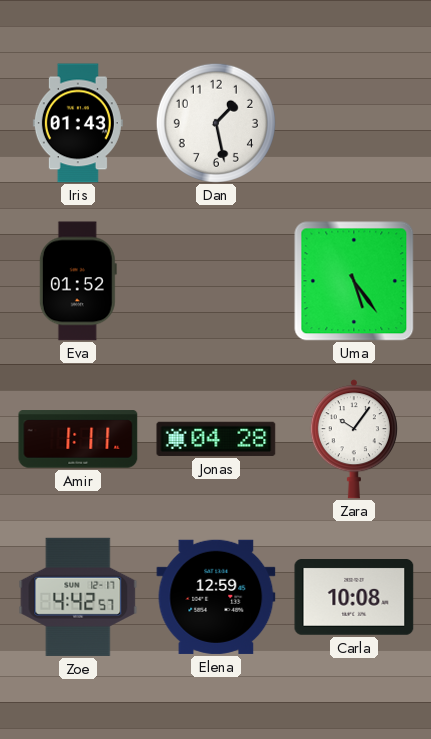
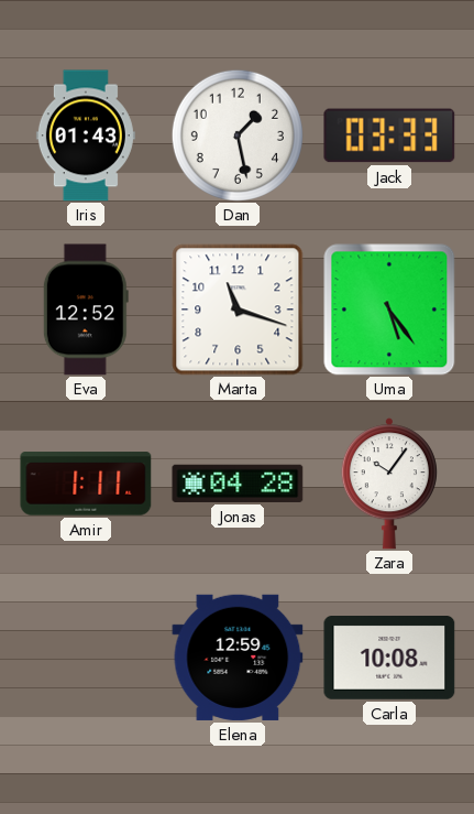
Jack: none -> 03:33
Eva: 01:52 -> 12:52
Marta: none -> 11:18
Zoe: 4:42 -> none
